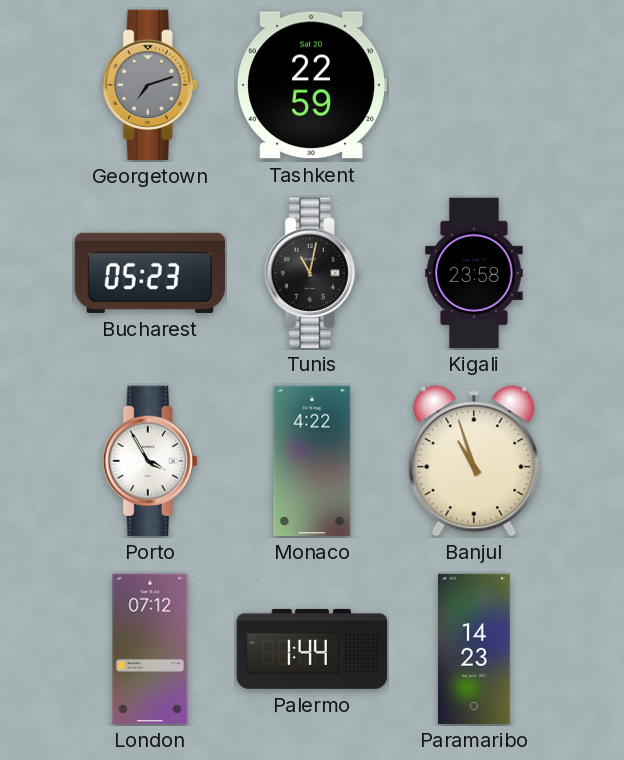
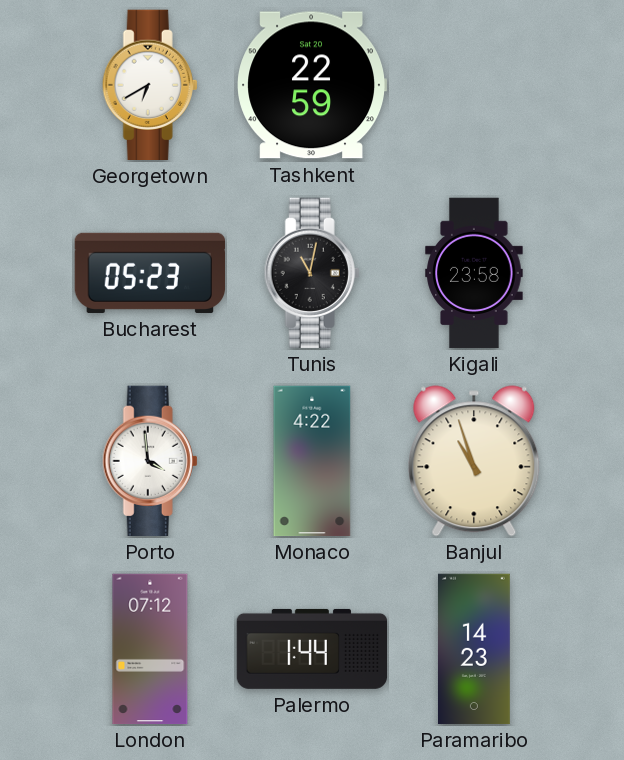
Georgetown: 7:12 -> 6:40
Georgetown dial: grey -> white
Porto: 3:55 -> 3:59
